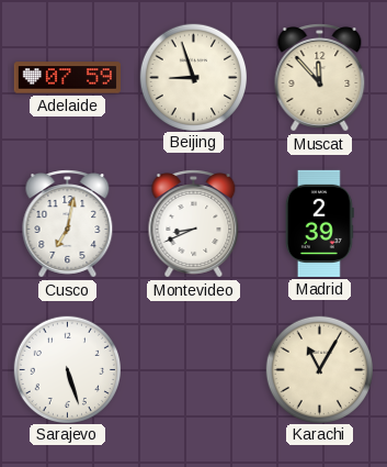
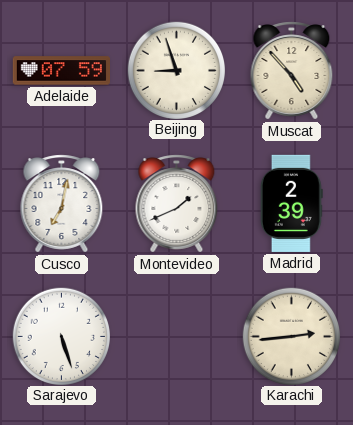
Muscat: 11:53 -> 4:53
Montevideo: 8:41 -> 1:41
Karachi: 11:05 -> 2:44
